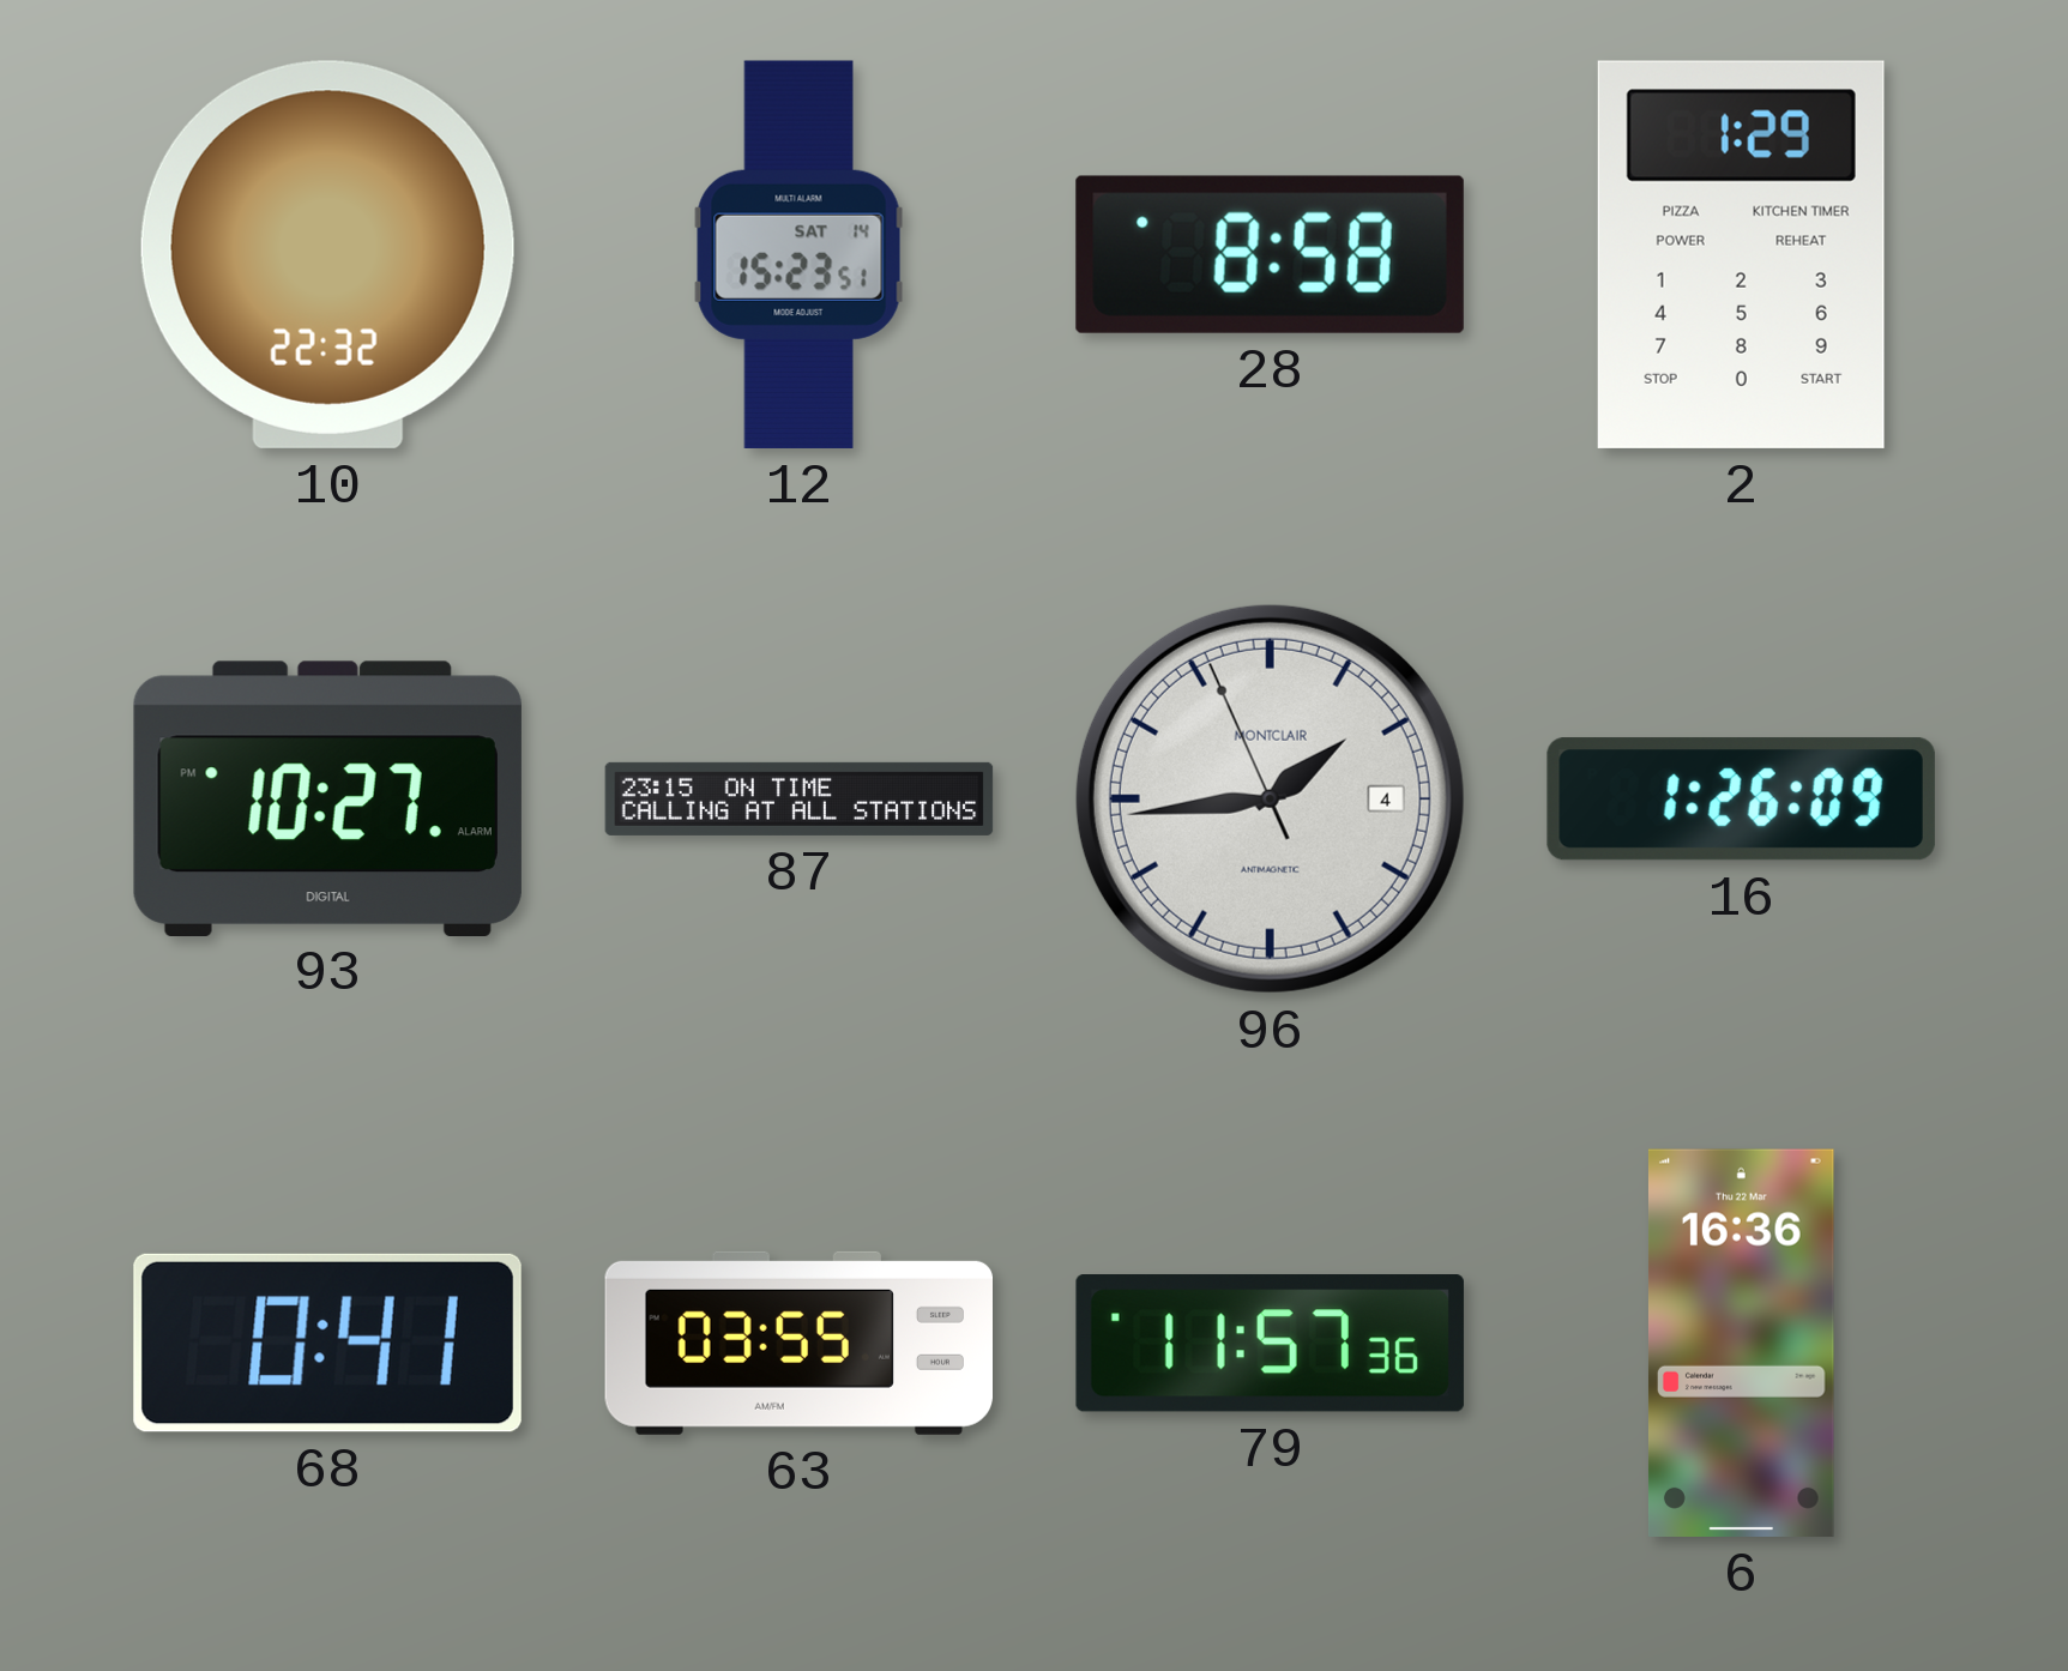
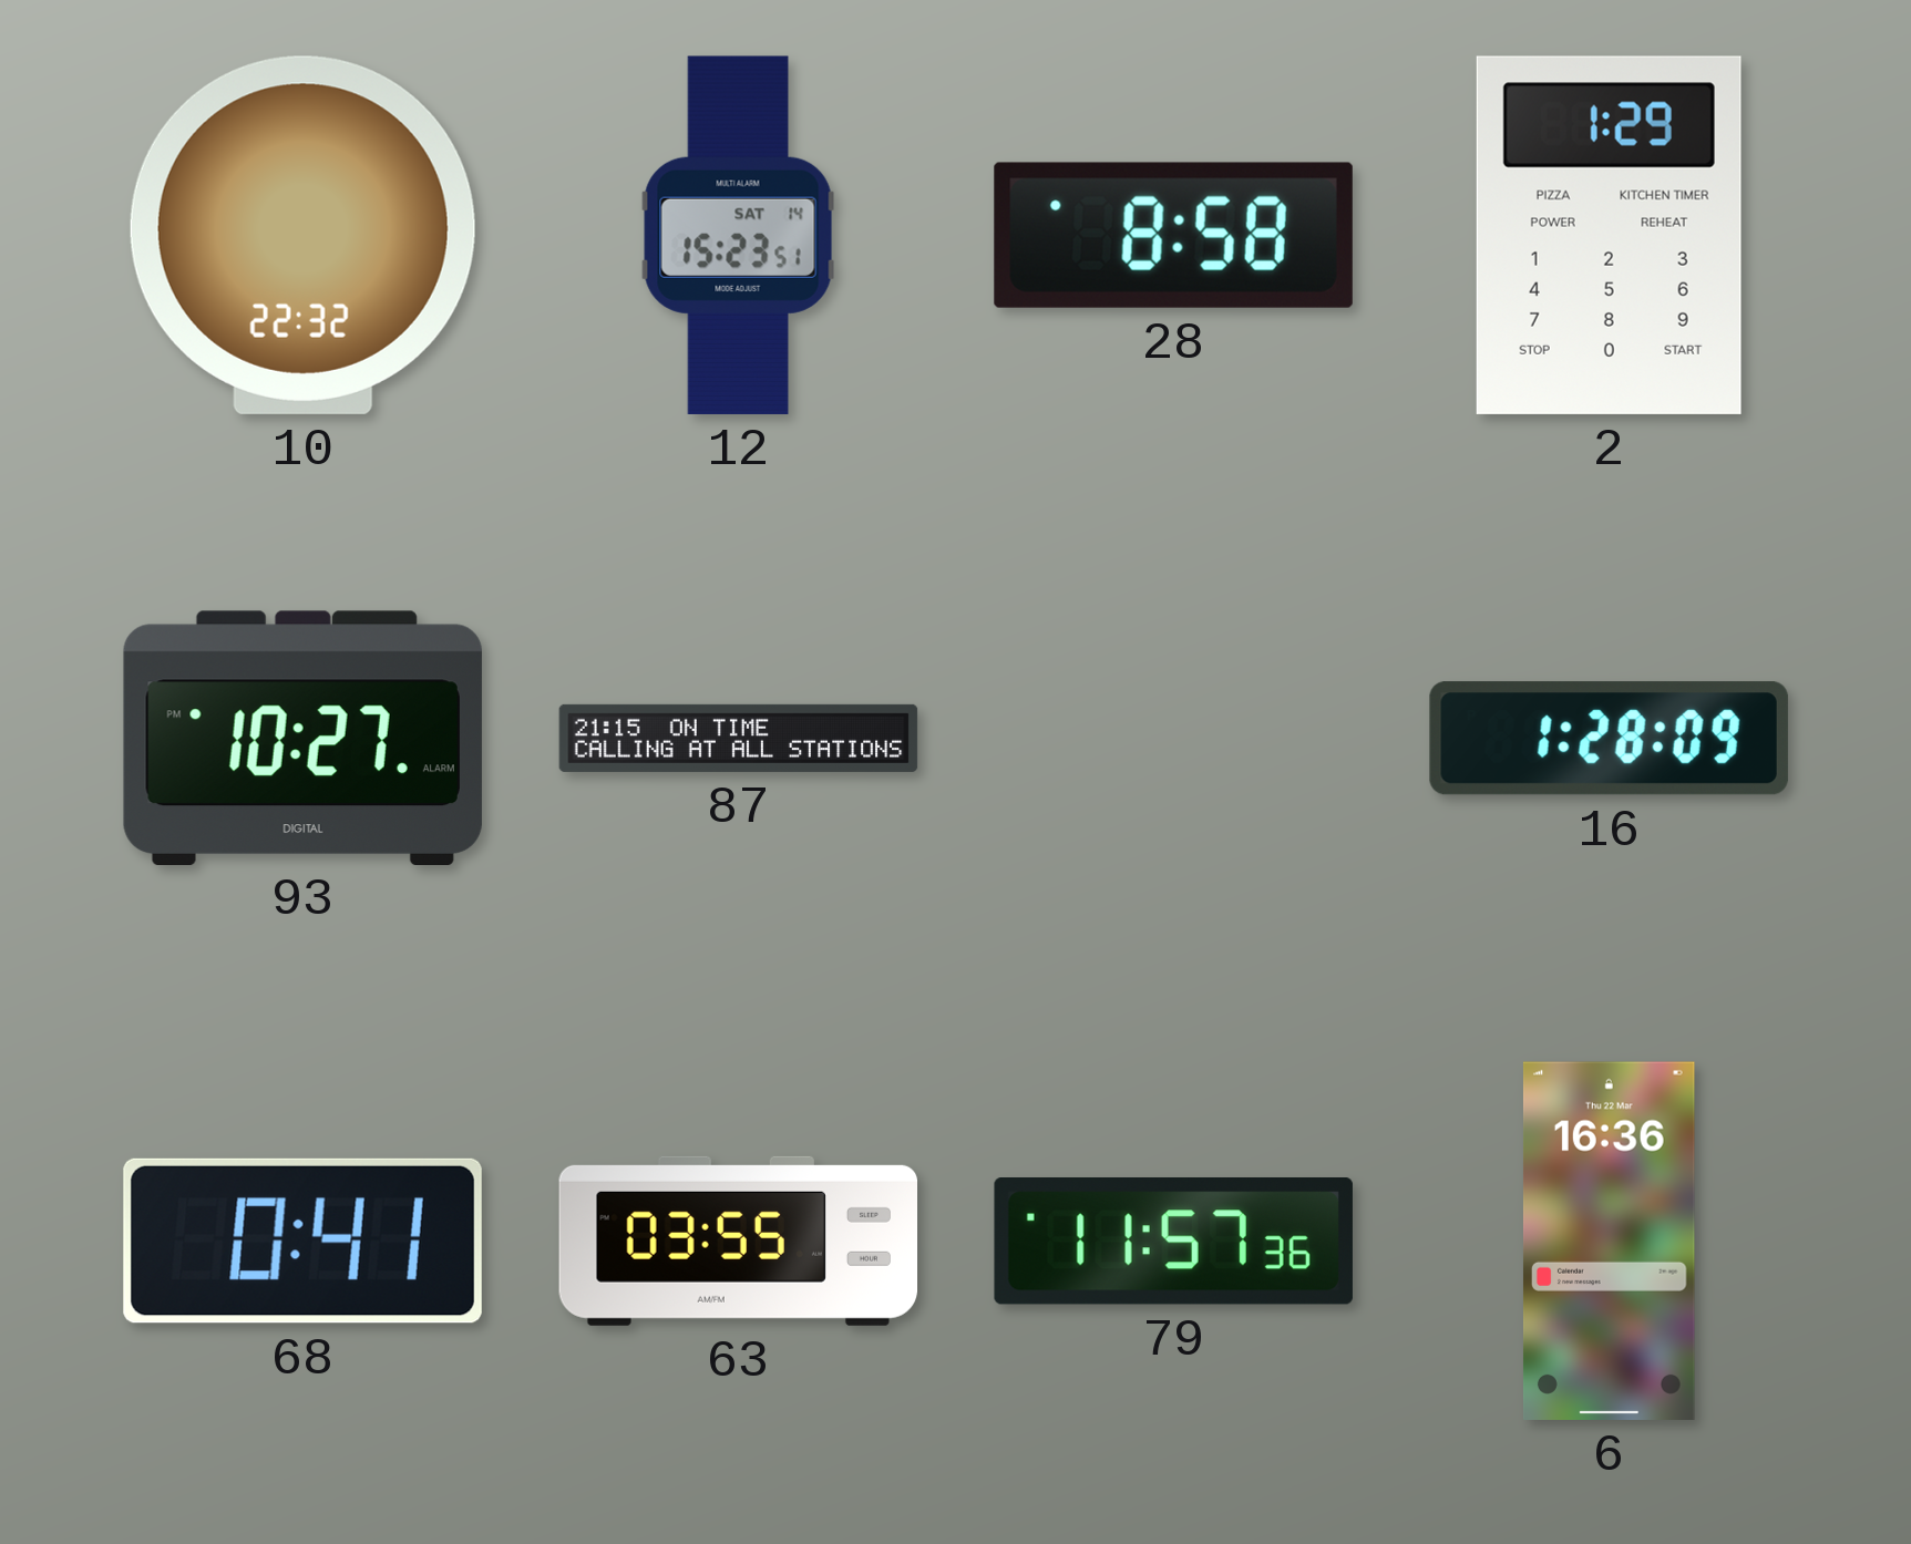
87: 23:15 -> 21:15
96: 1:43 -> none
16: 1:26 -> 1:28
